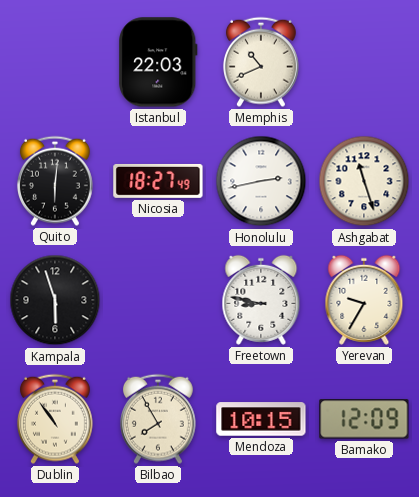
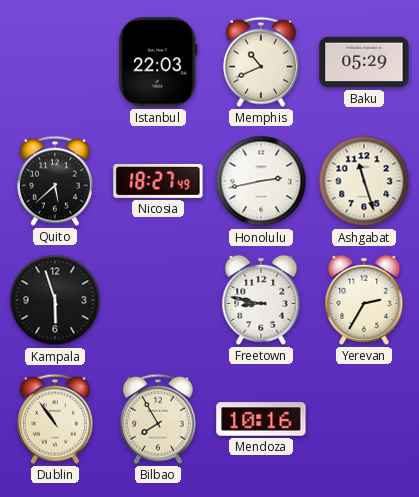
Baku: none -> 05:29
Quito: 6:01 -> 5:38
Yerevan: 9:35 -> 2:35
Mendoza: 10:15 -> 10:16
Bamako: 12:09 -> none
